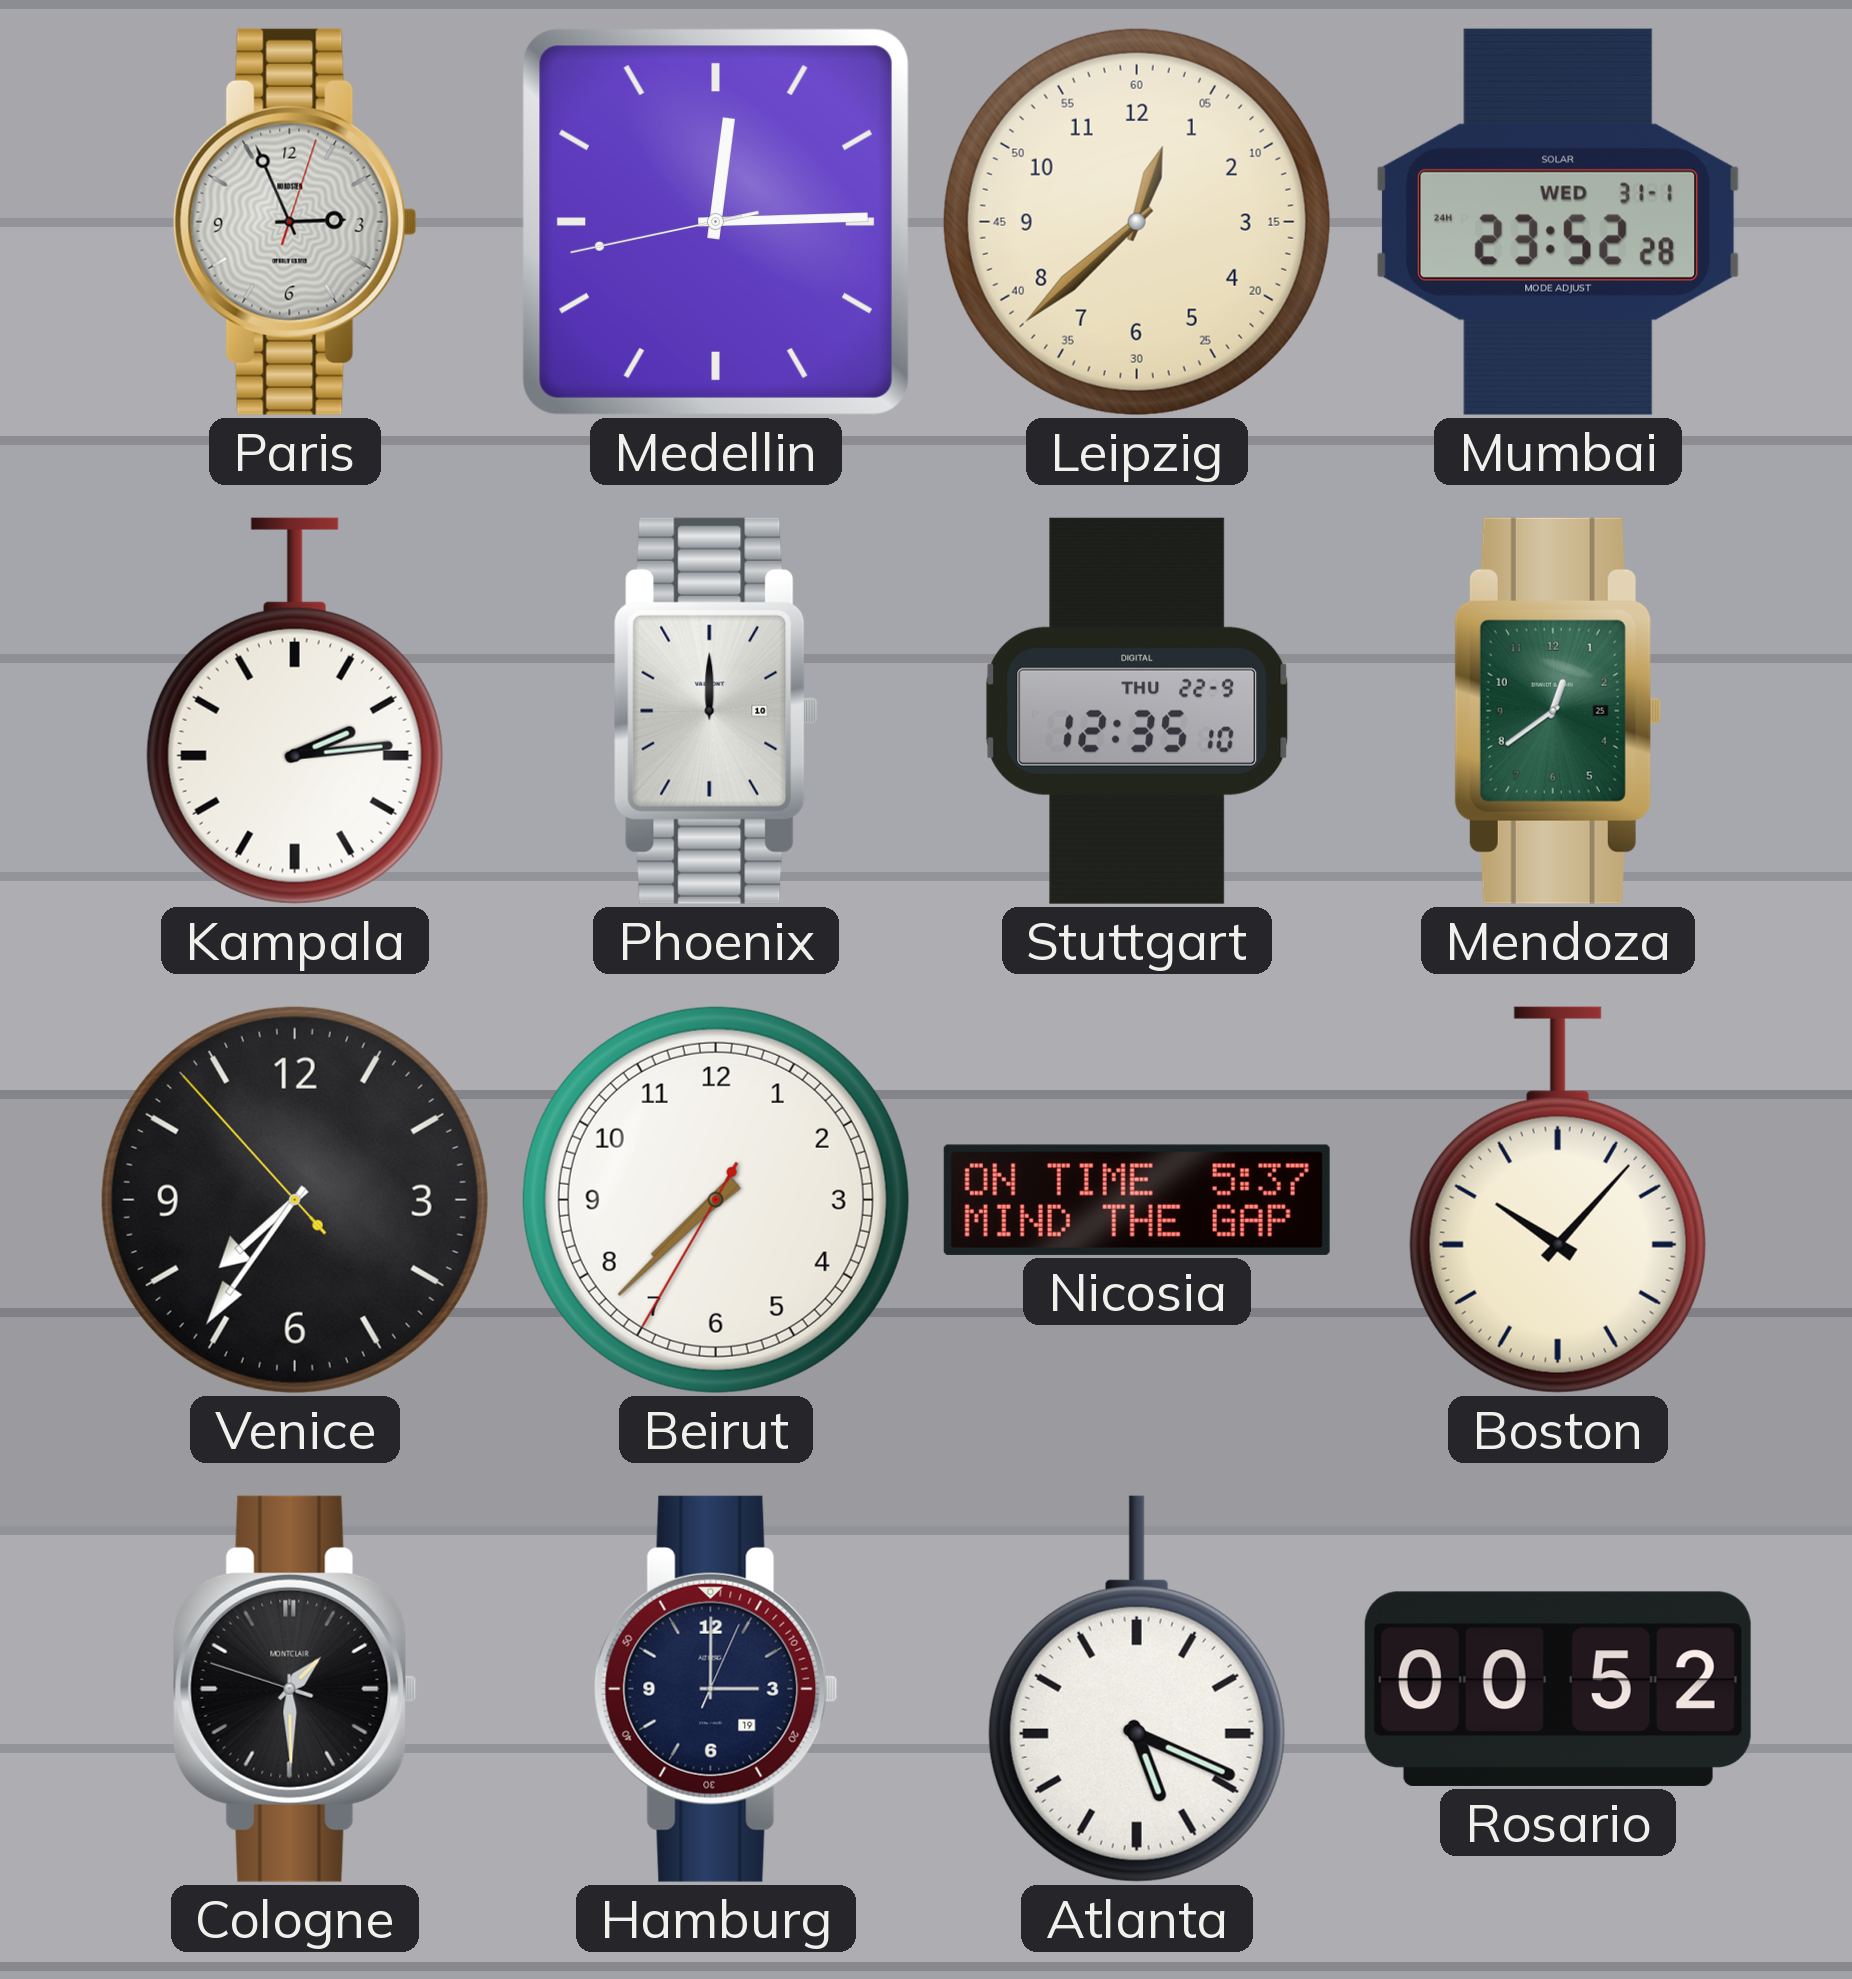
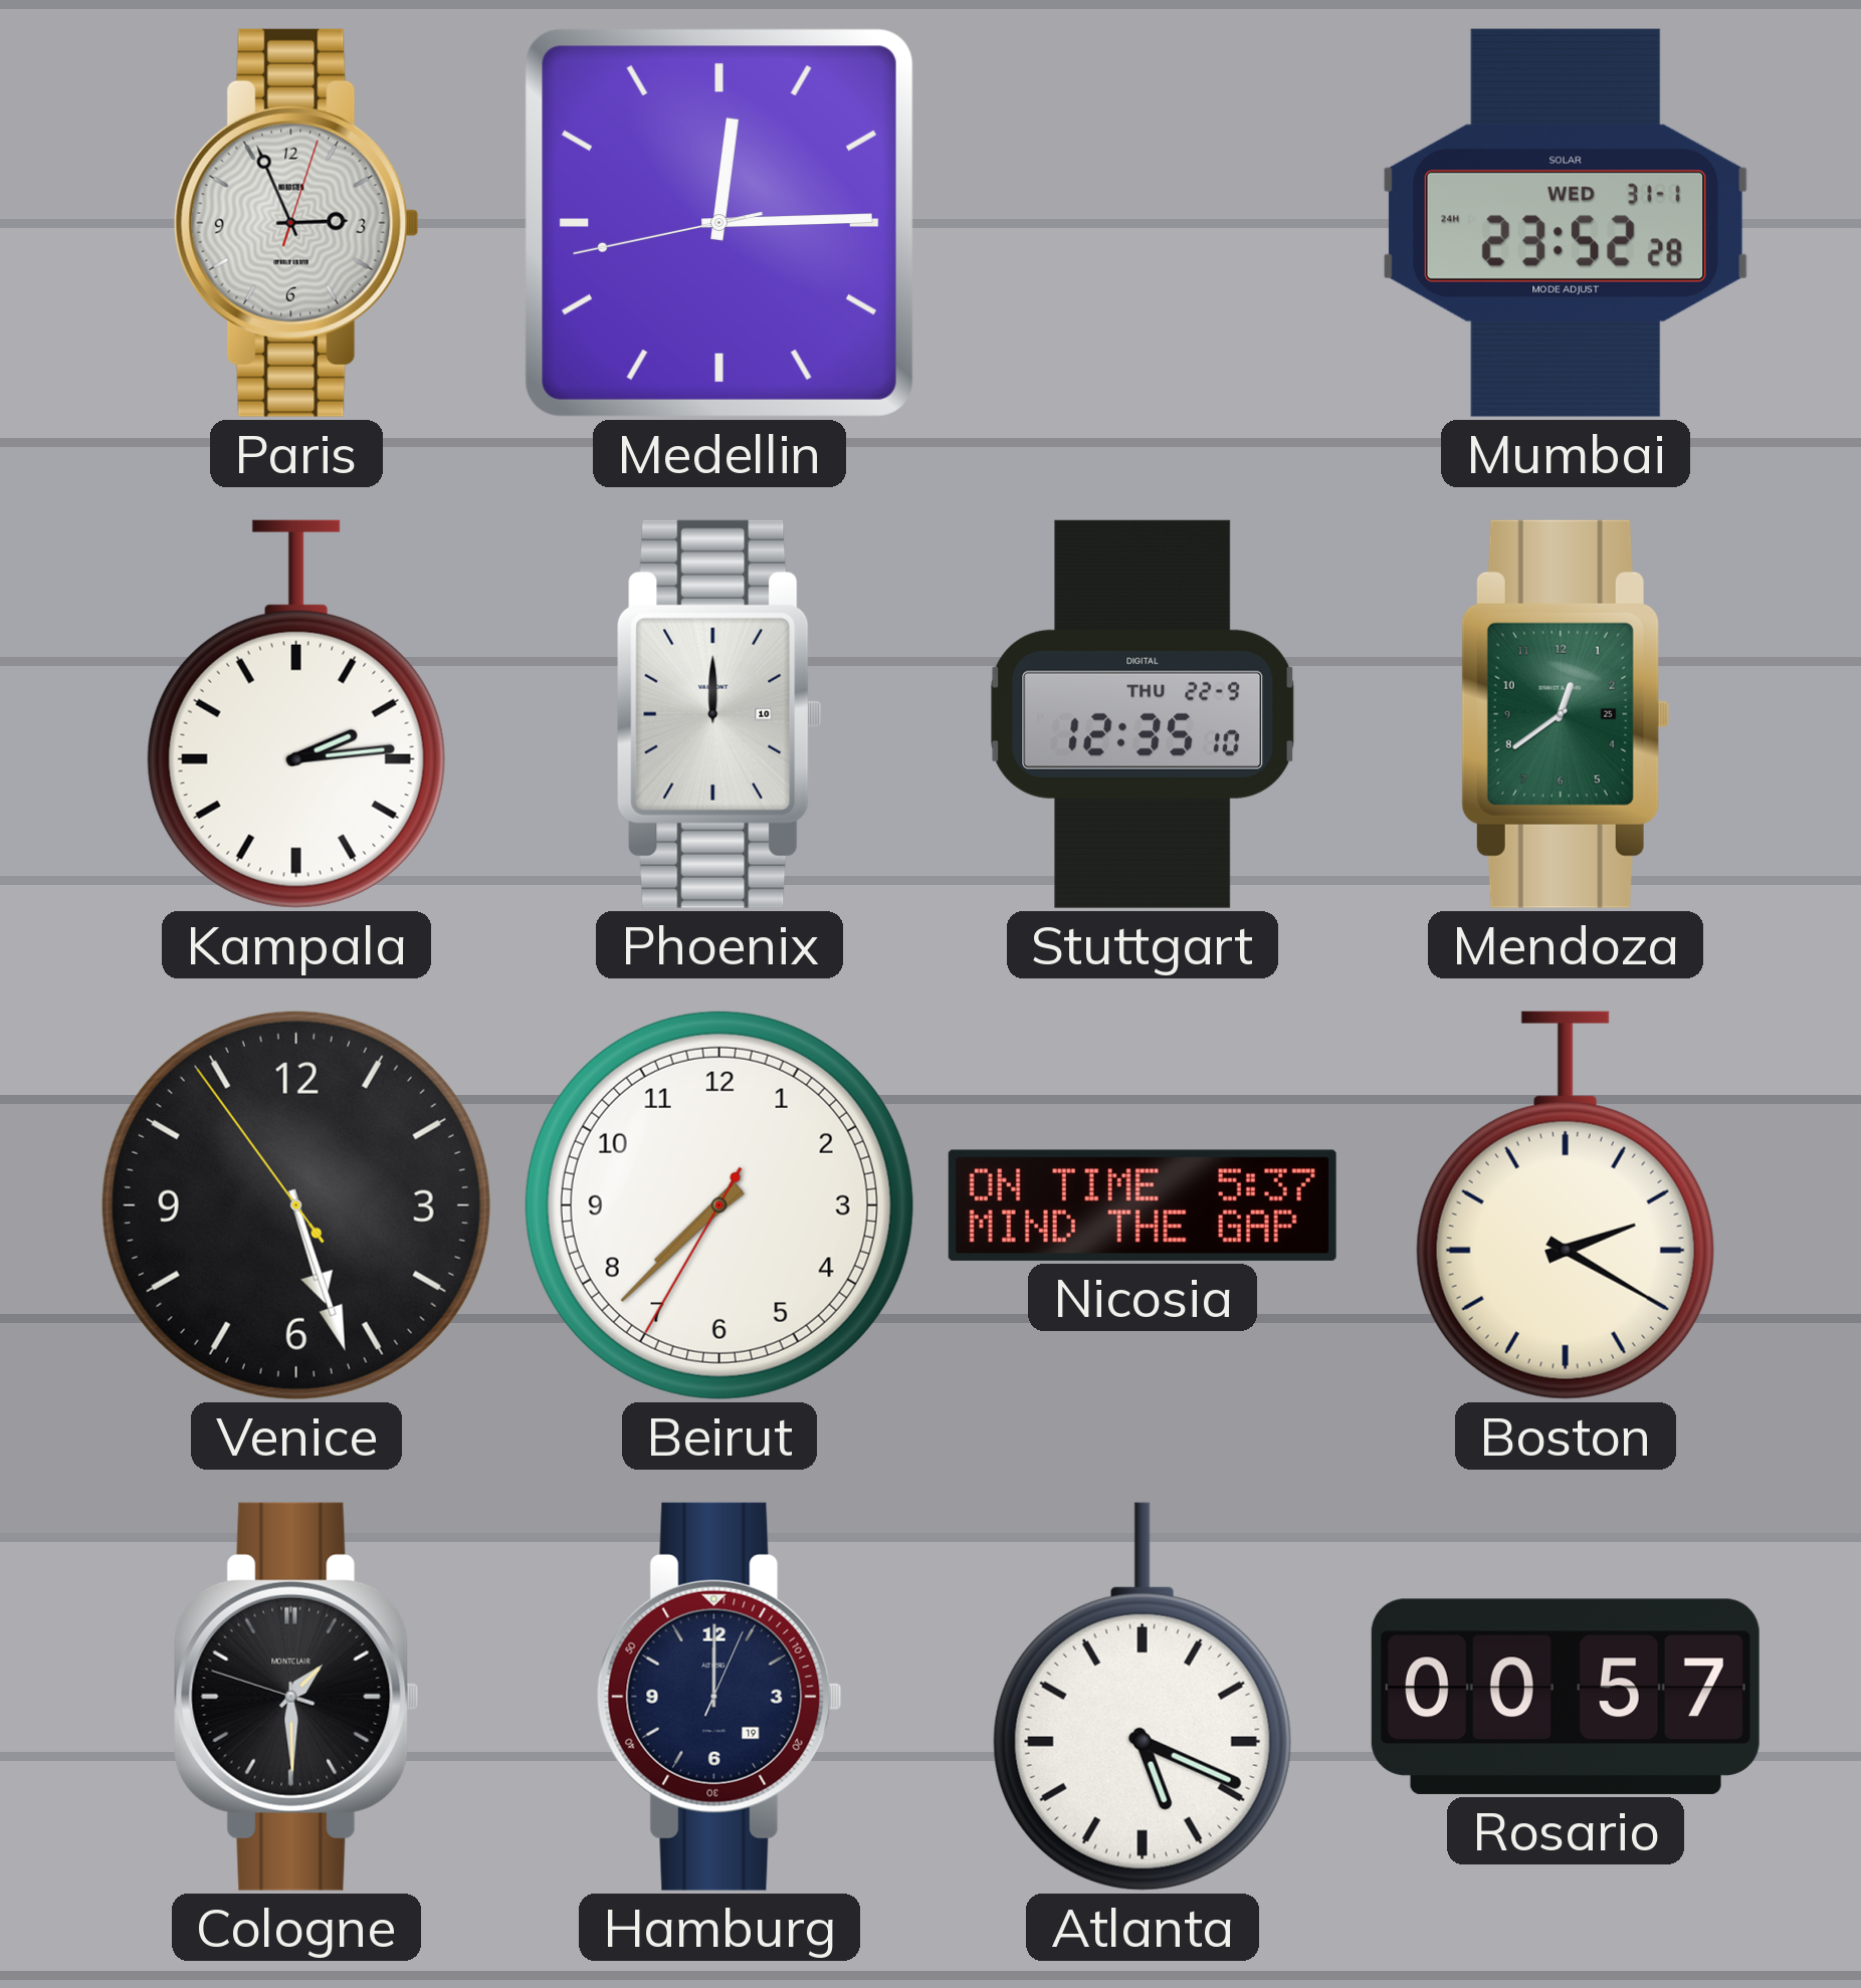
Leipzig: 12:38 -> none
Venice: 7:35 -> 5:26
Boston: 10:07 -> 2:20
Hamburg: 3:00 -> 12:00
Rosario: 00:52 -> 00:57
